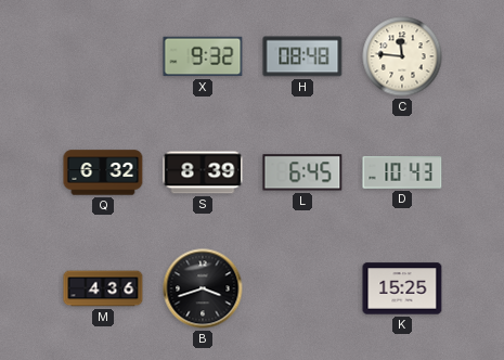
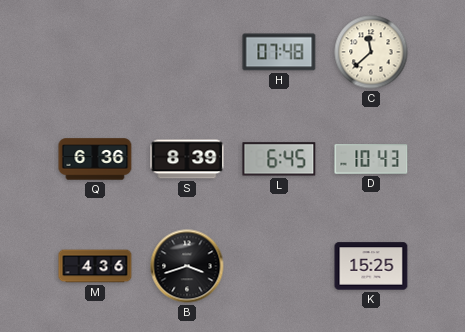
X: 9:32 -> none
H: 08:48 -> 07:48
C: 11:46 -> 11:38
Q: 6:32 -> 6:36
